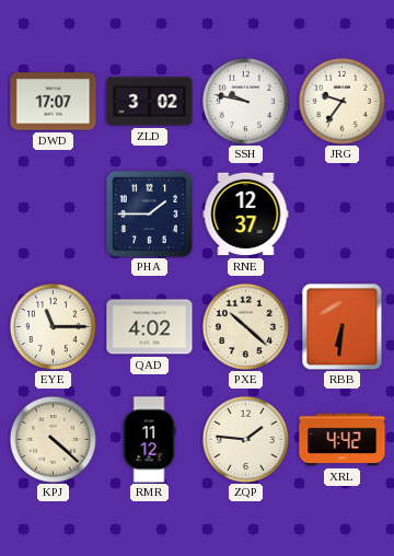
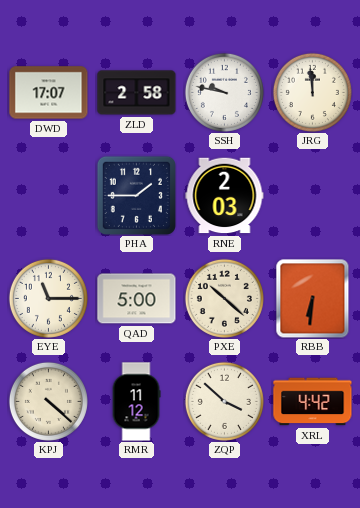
ZLD: 3:02 -> 2:58
JRG: 9:36 -> 11:59
RNE: 12:37 -> 2:03
QAD: 4:02 -> 5:00
ZQP: 1:46 -> 3:52
